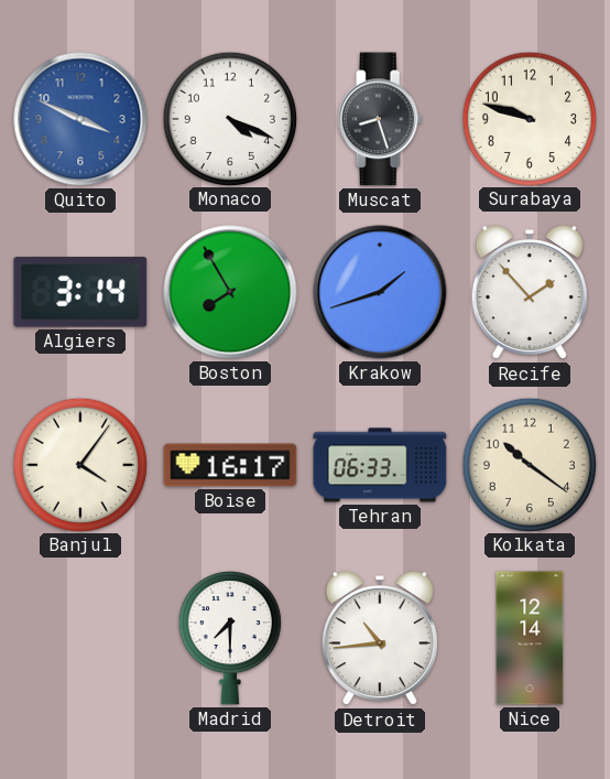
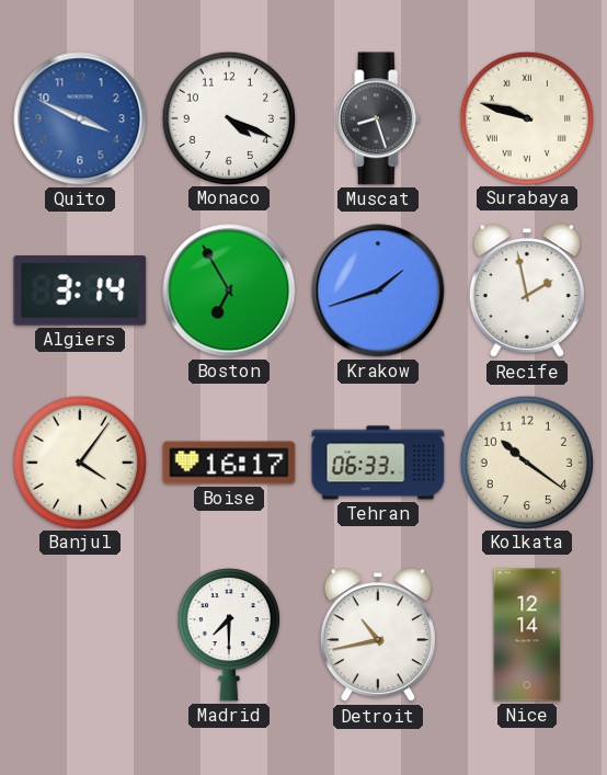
Surabaya numerals: Arabic -> Roman
Boston: 7:55 -> 6:55
Recife: 1:53 -> 1:58
Detroit: 10:44 -> 10:43
